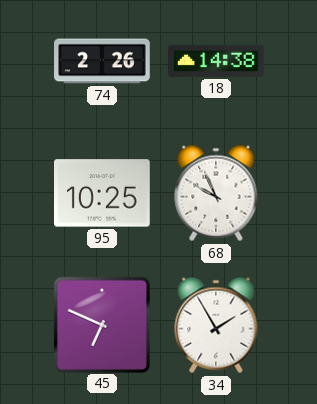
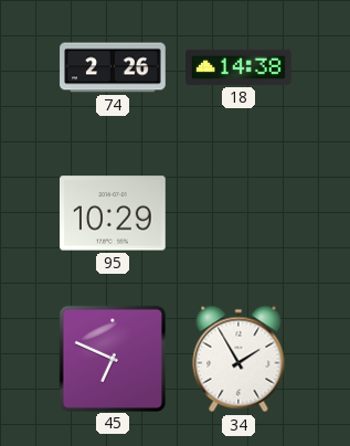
95: 10:25 -> 10:29
68: 9:56 -> none
